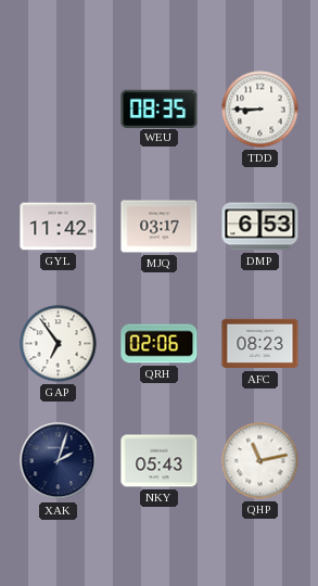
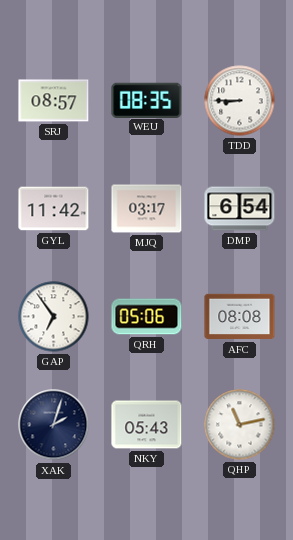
SRJ: none -> 08:57
DMP: 6:53 -> 6:54
QRH: 02:06 -> 05:06
AFC: 08:23 -> 08:08
